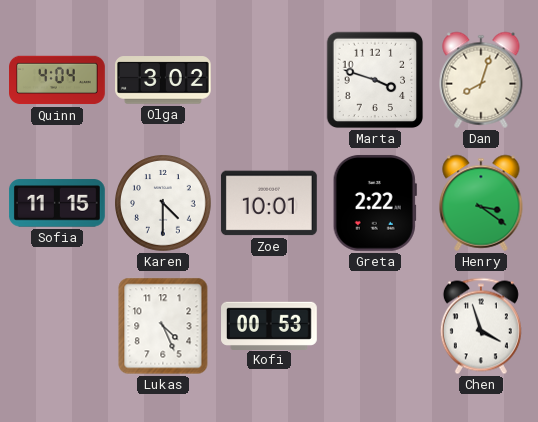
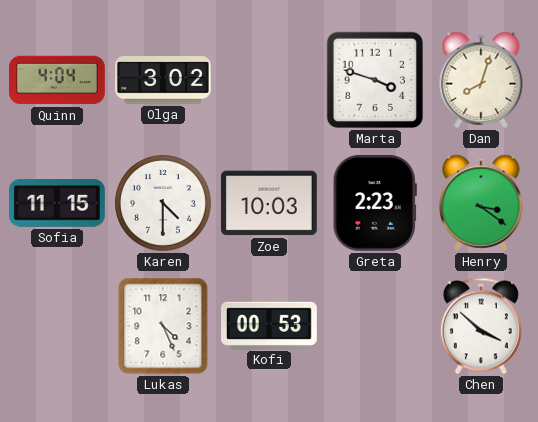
Zoe: 10:01 -> 10:03
Greta: 2:22 -> 2:23
Chen: 3:57 -> 3:52
